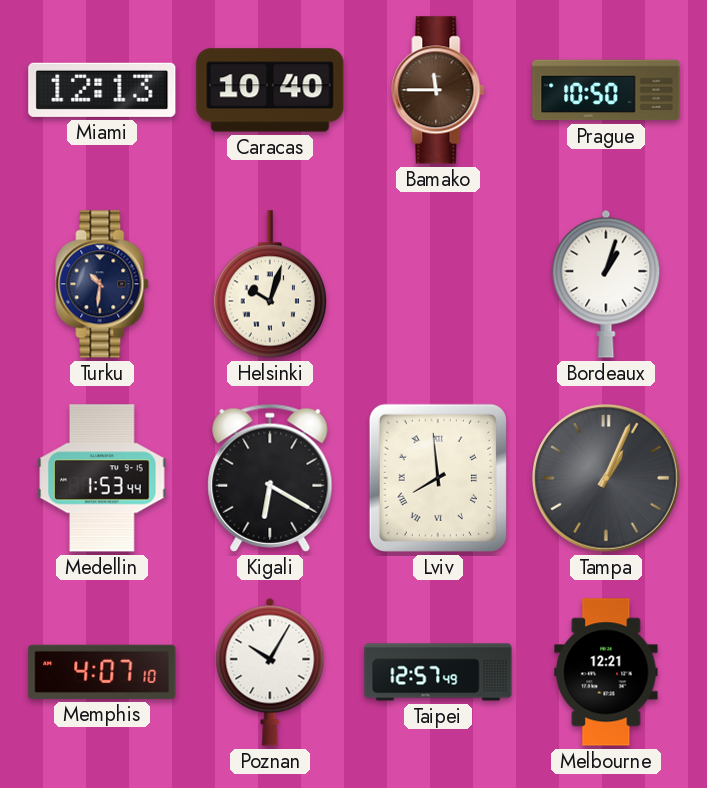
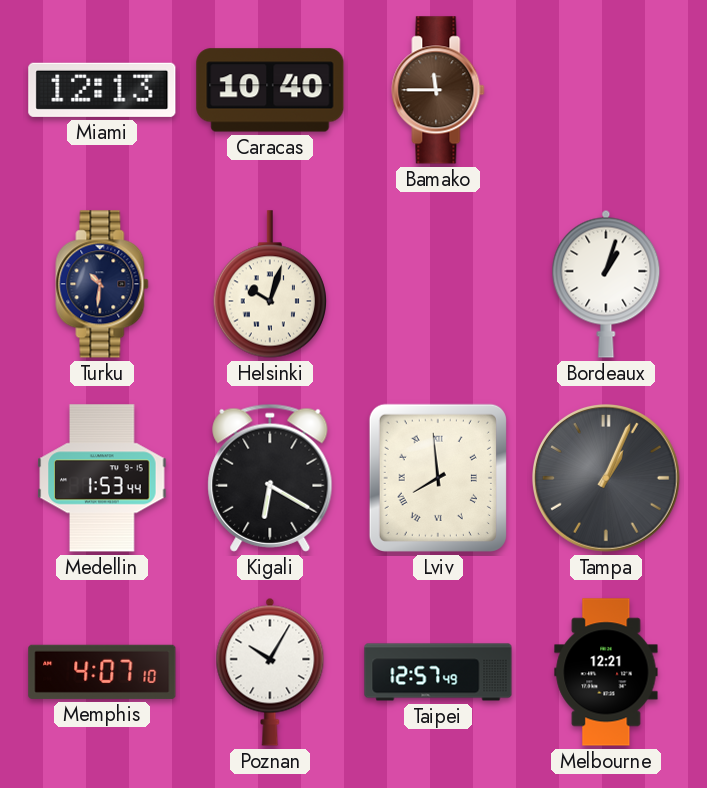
Prague: 10:50 -> none
